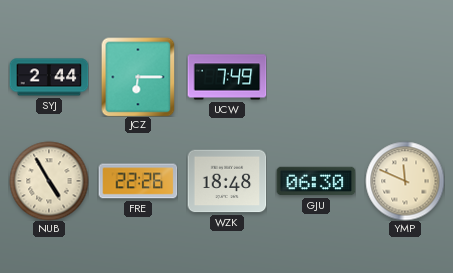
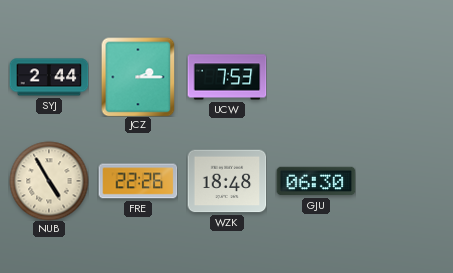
JCZ: 6:15 -> 2:15
UCW: 7:49 -> 7:53
YMP: 11:49 -> none
